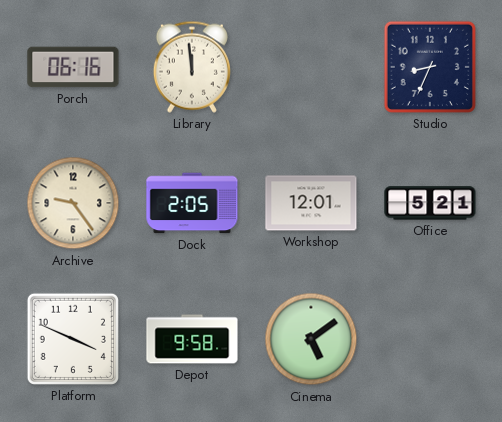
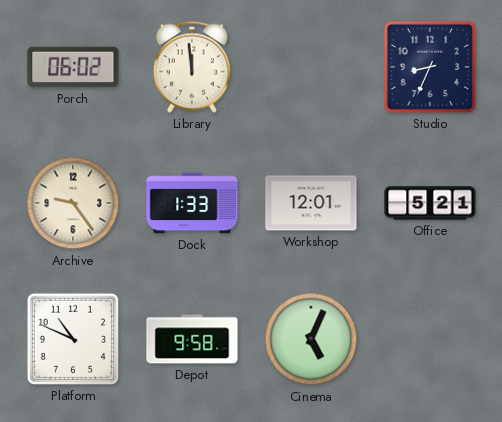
Porch: 06:16 -> 06:02
Dock: 2:05 -> 1:33
Platform: 3:49 -> 10:49
Cinema: 5:09 -> 5:04
